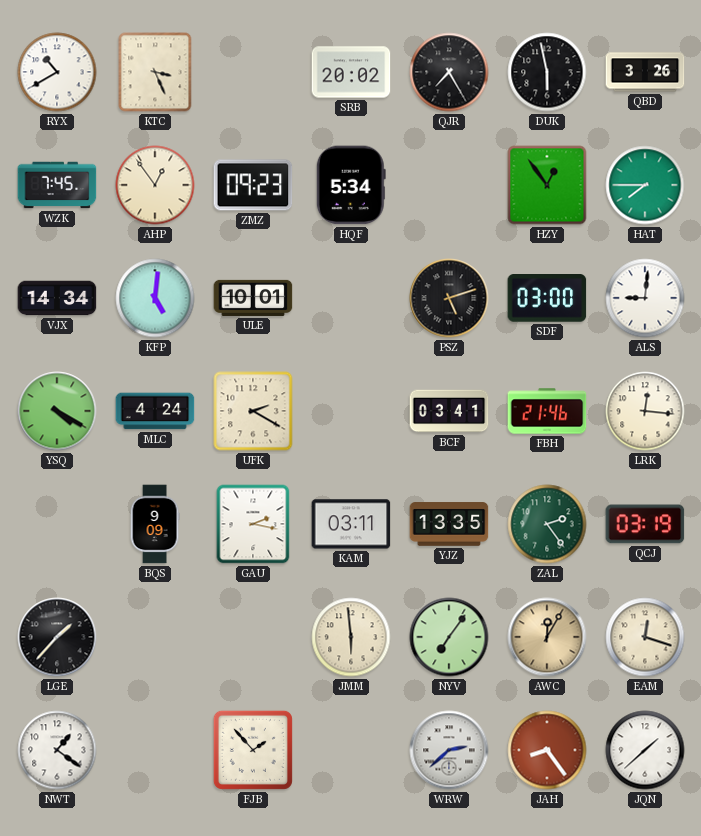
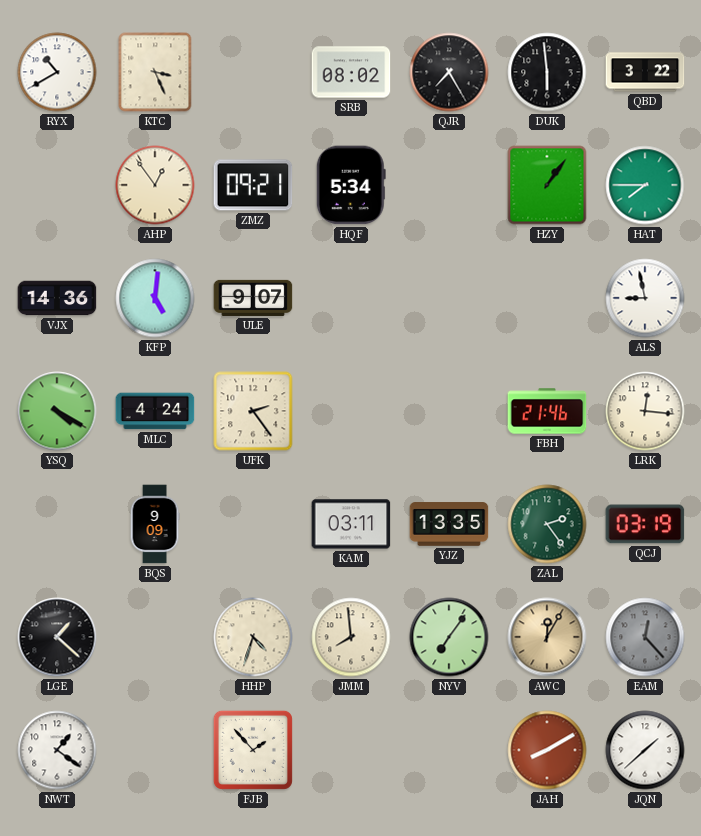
SRB: 20:02 -> 08:02
DUK: 5:58 -> 5:59
QBD: 3:26 -> 3:22
WZK: 7:45 -> none
ZMZ: 09:23 -> 09:21
HZY: 12:54 -> 1:06
VJX: 14:34 -> 14:36
ULE: 10:01 -> 9:07
PSZ: 5:12 -> none
SDF: 03:00 -> none
ALS: 9:01 -> 8:58
UFK: 2:20 -> 2:24
BCF: 03:41 -> none
GAU: 2:17 -> none
LGE: 1:37 -> 1:22
HHP: none -> 4:33
JMM: 5:59 -> 7:59
EAM: 12:18 -> 12:23
EAM dial: cream -> grey
WRW: 2:38 -> none
JAH: 8:24 -> 8:10
